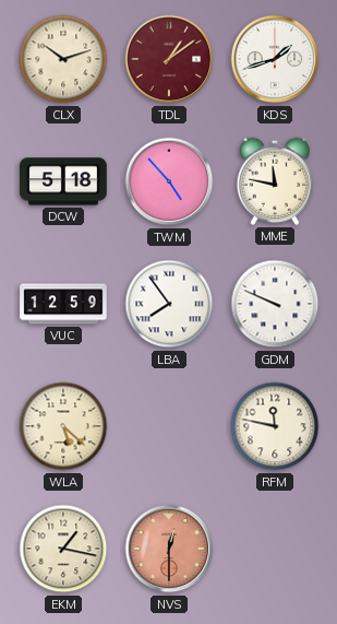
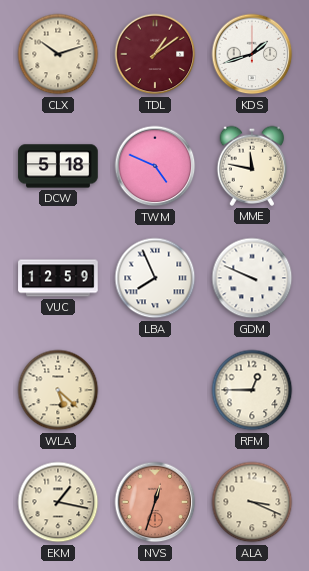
TWM: 4:53 -> 4:49
LBA: 7:54 -> 7:56
RFM: 11:47 -> 12:45
NVS: 12:30 -> 12:33
ALA: none -> 3:19
